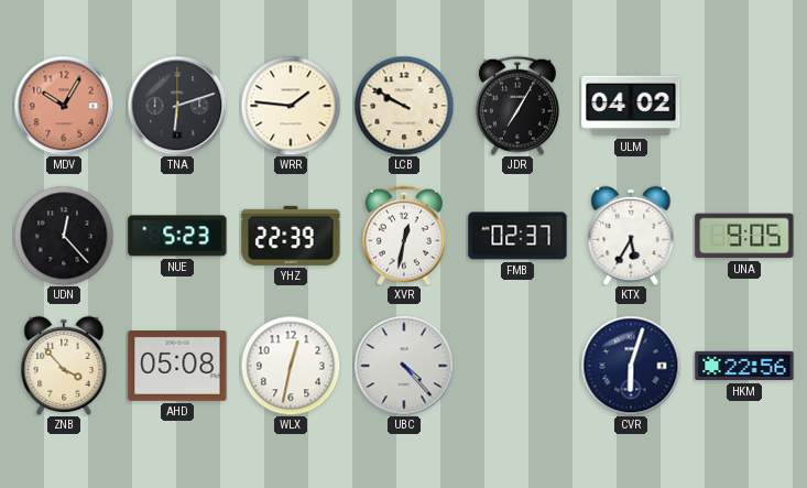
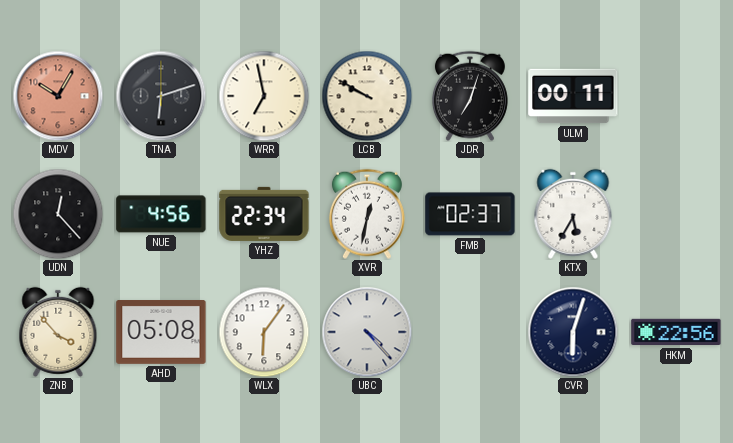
WRR: 1:46 -> 6:58
JDR: 7:05 -> 7:03
ULM: 04:02 -> 00:11
NUE: 5:23 -> 4:56
YHZ: 22:39 -> 22:34
UNA: 9:05 -> none
WLX: 12:32 -> 6:06
